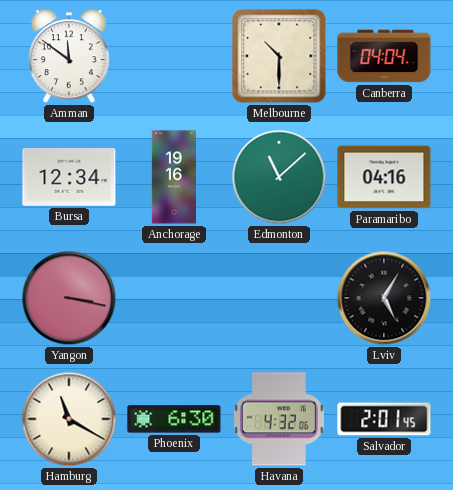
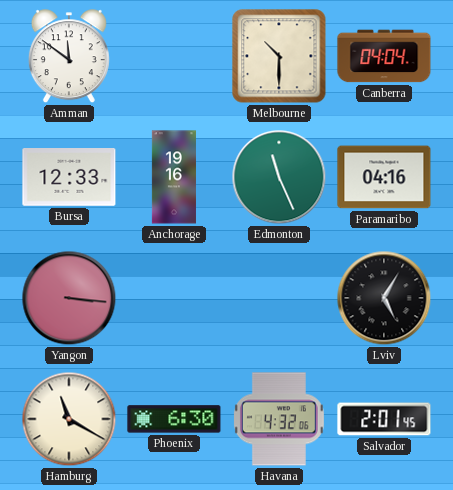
Bursa: 12:34 -> 12:33
Edmonton: 11:08 -> 11:26
Yangon: 3:17 -> 3:16
